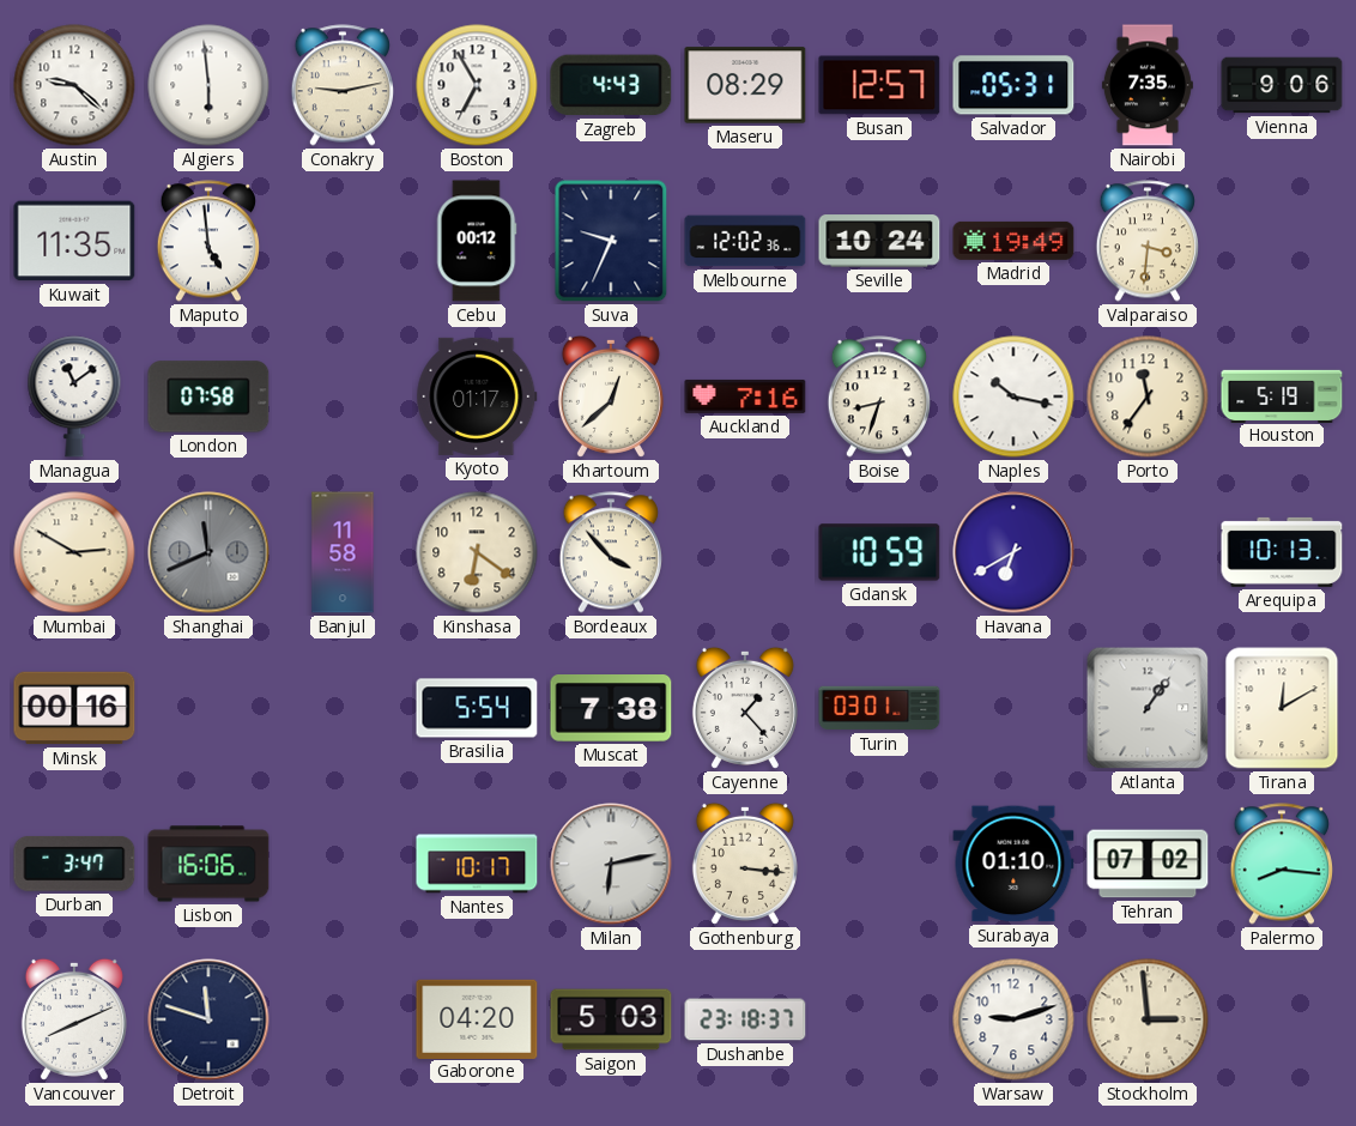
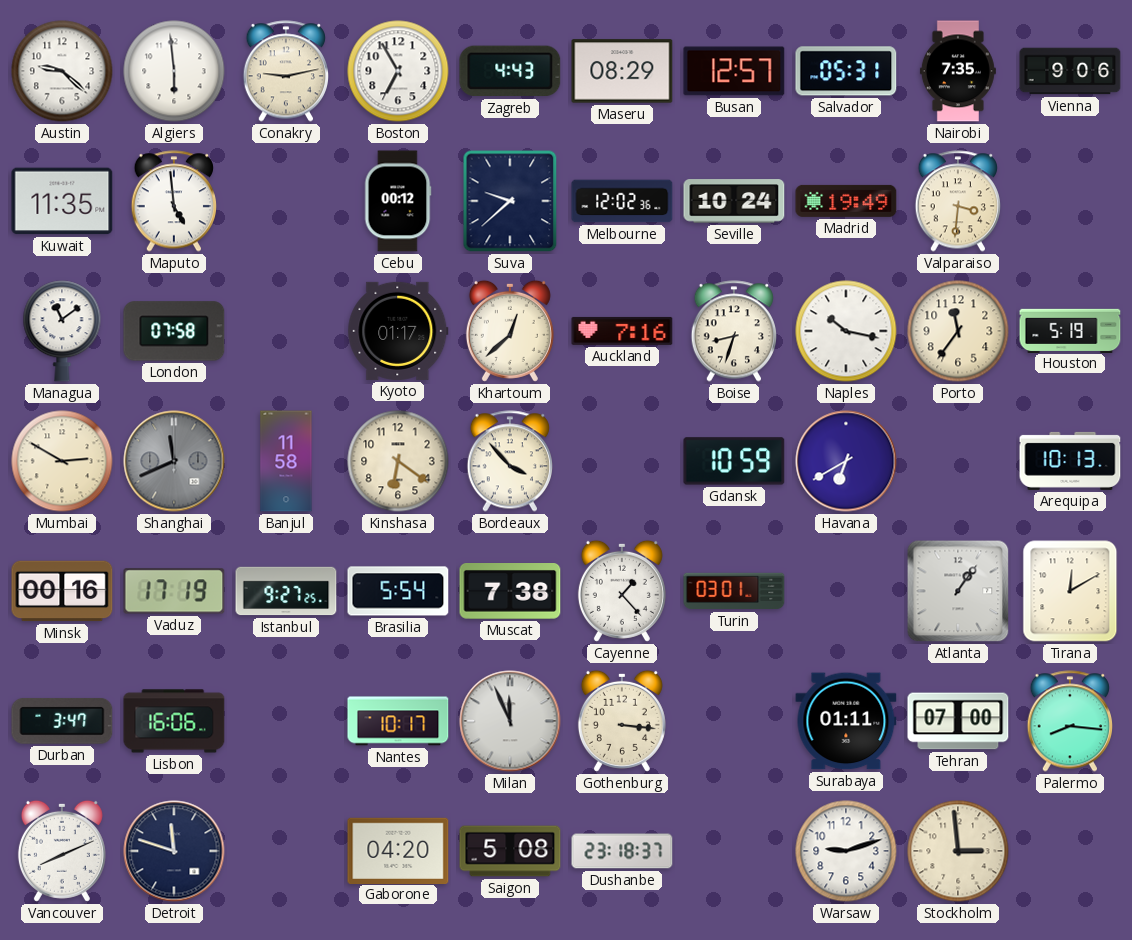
Suva: 9:34 -> 9:38
Vaduz: none -> 17:19
Istanbul: none -> 9:27
Milan: 6:13 -> 11:56
Surabaya: 01:10 -> 01:11
Tehran: 07:02 -> 07:00
Saigon: 5:03 -> 5:08
